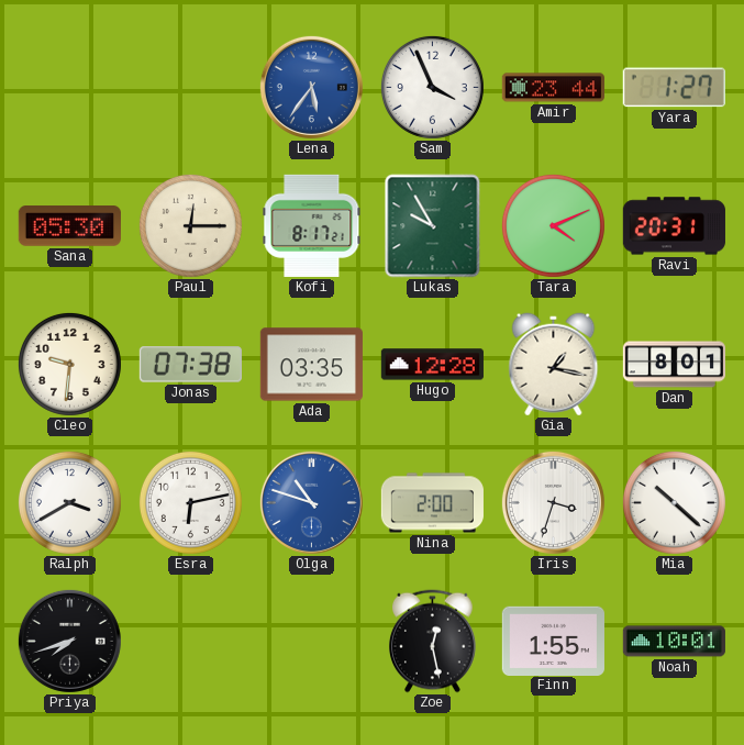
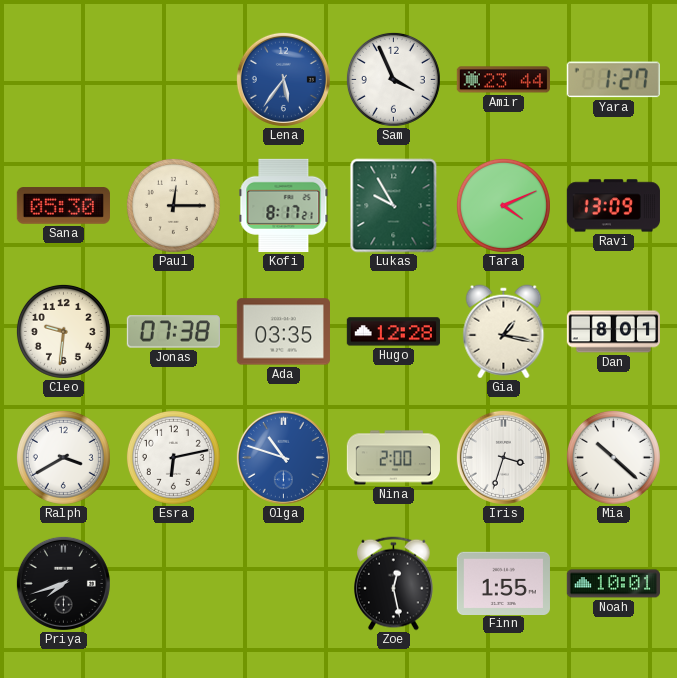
Ravi: 20:31 -> 13:09
